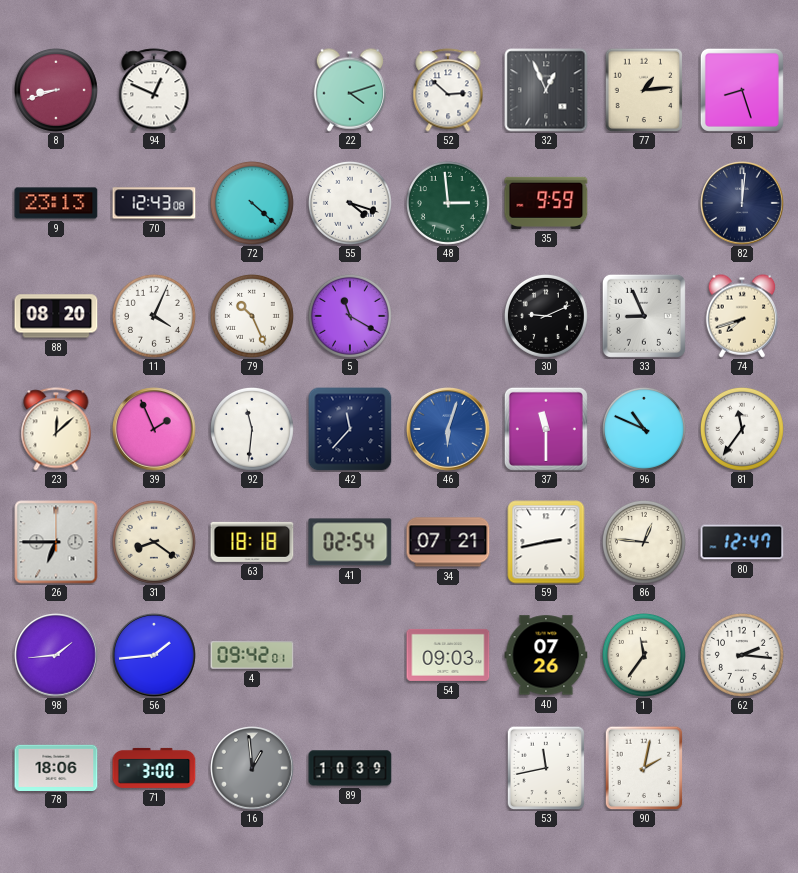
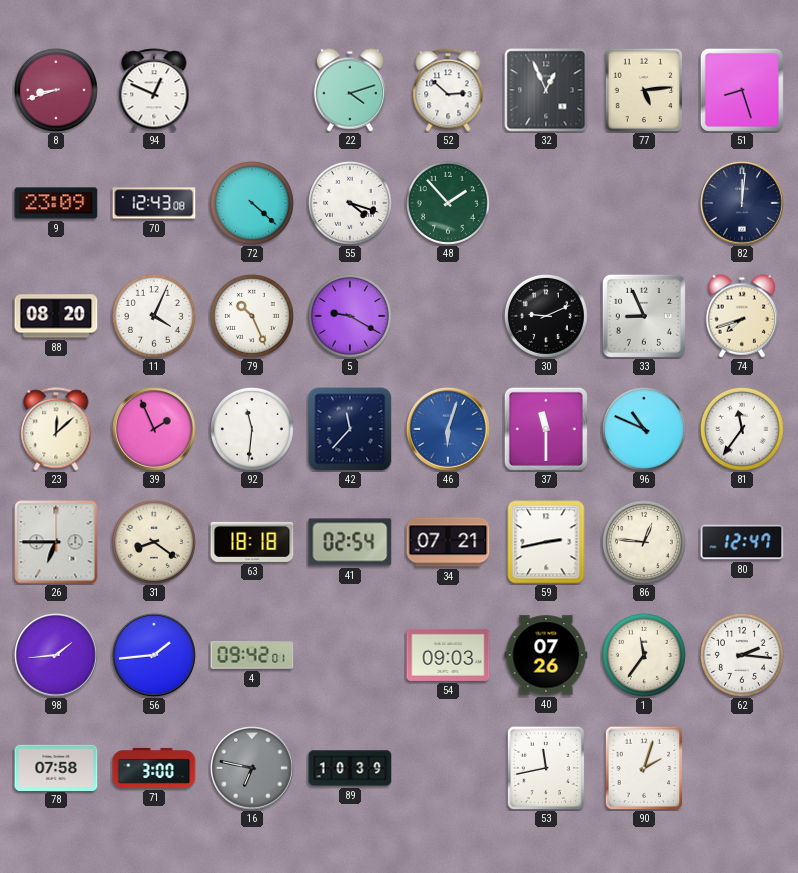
77: 1:14 -> 5:14
9: 23:13 -> 23:09
48: 2:59 -> 1:53
35: 9:59 -> none
5: 11:20 -> 9:20
78: 18:06 -> 07:58
16: 12:59 -> 6:47
90: 2:02 -> 2:03
